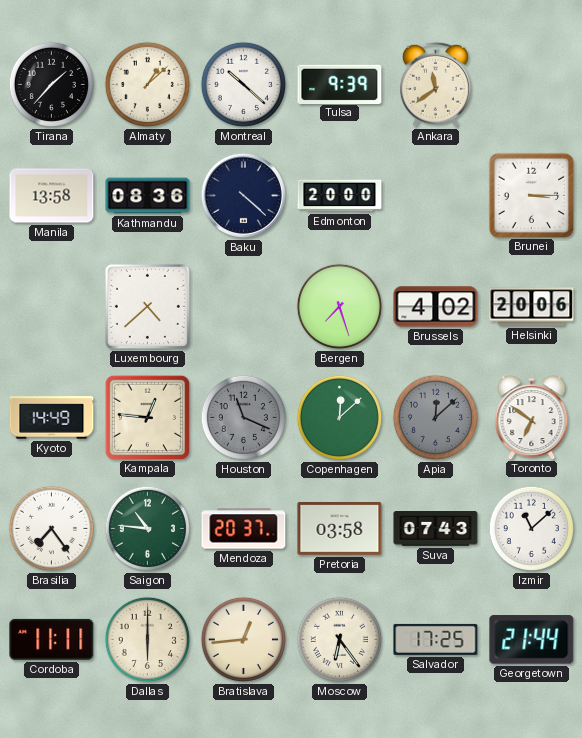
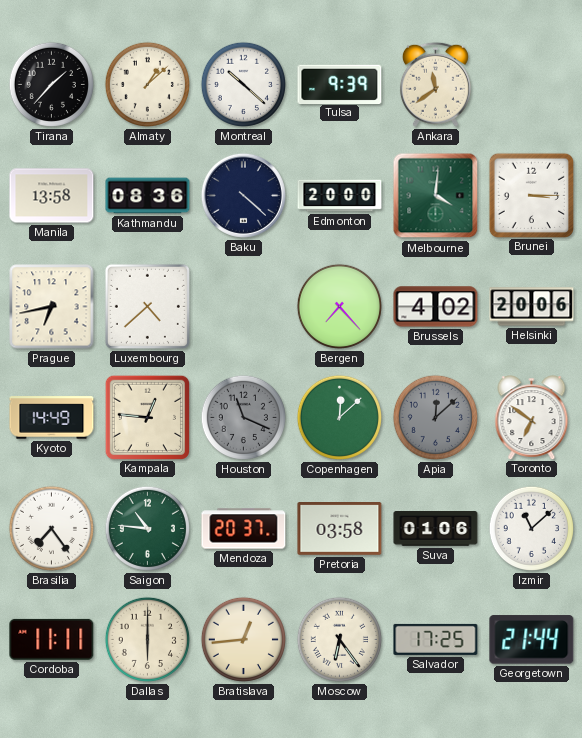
Melbourne: none -> 4:01
Prague: none -> 6:43
Bergen: 7:27 -> 7:23
Suva: 07:43 -> 01:06
